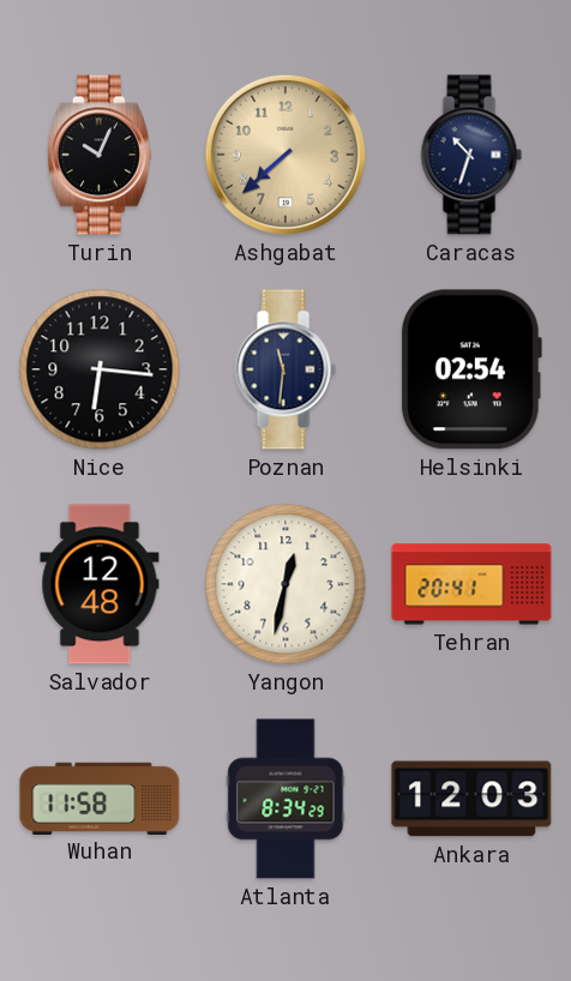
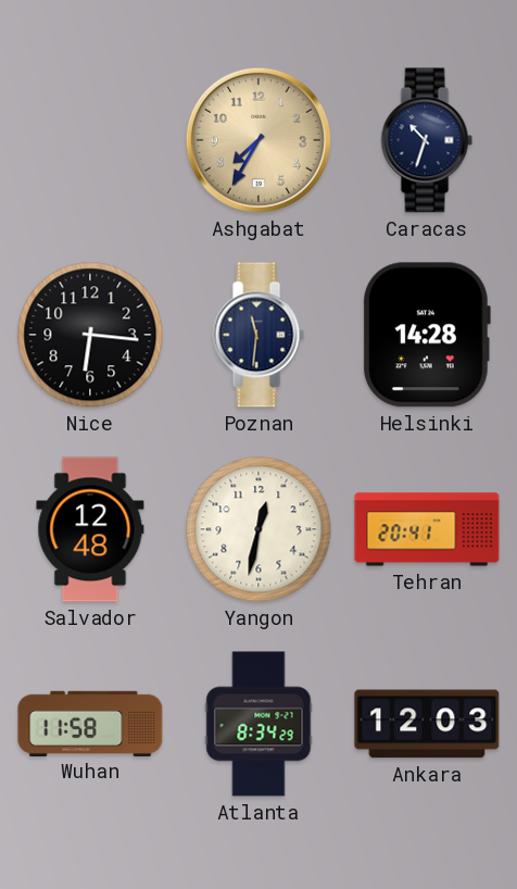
Turin: 10:04 -> none
Ashgabat: 7:38 -> 7:35
Helsinki: 02:54 -> 14:28
